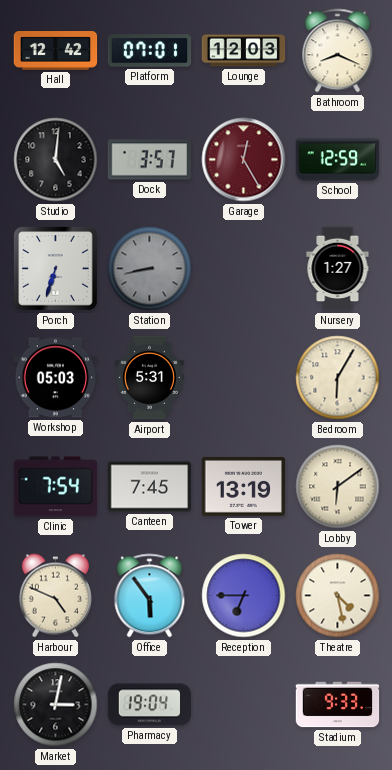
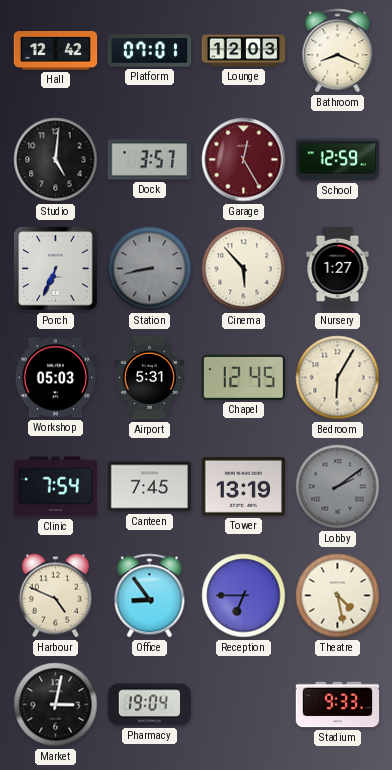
Porch: 6:33 -> 6:34
Cinema: none -> 5:53
Chapel: none -> 12:45
Lobby: 6:09 -> 2:09
Lobby dial: cream -> grey
Office: 5:54 -> 8:54
